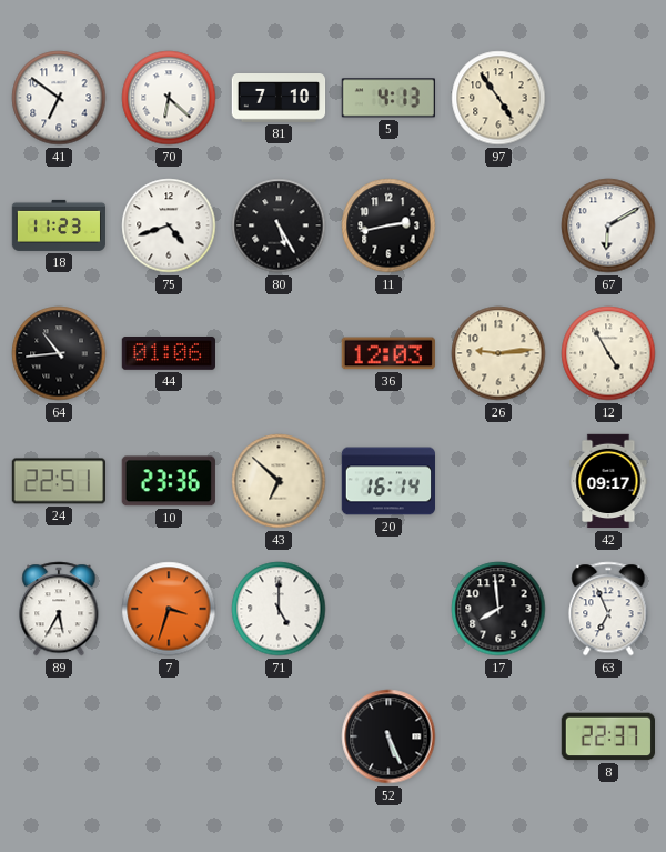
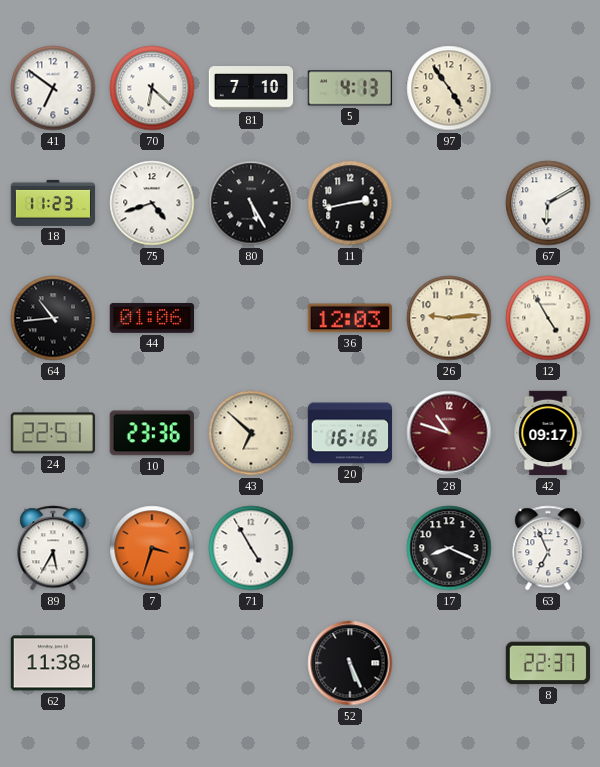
20: 16:14 -> 16:16
28: none -> 10:48
71: 5:00 -> 4:55
17: 7:59 -> 8:19
62: none -> 11:38
